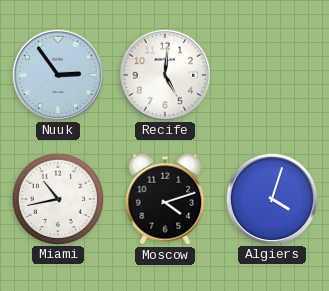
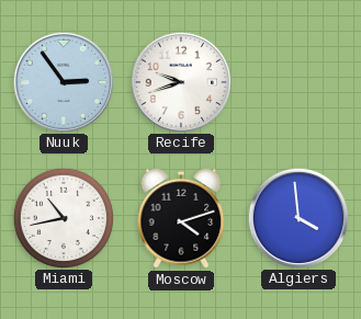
Recife: 5:01 -> 9:42
Algiers: 4:03 -> 3:59
